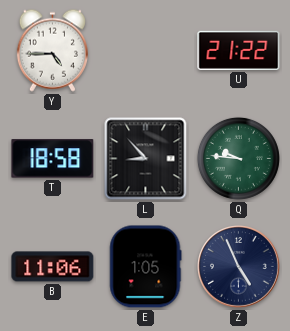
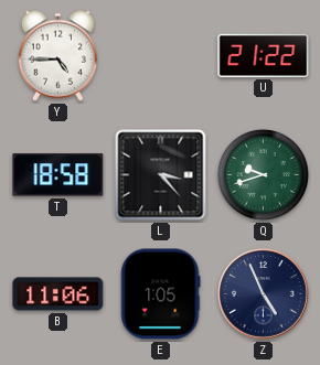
L: 8:53 -> 3:23
Q: 9:46 -> 9:42
